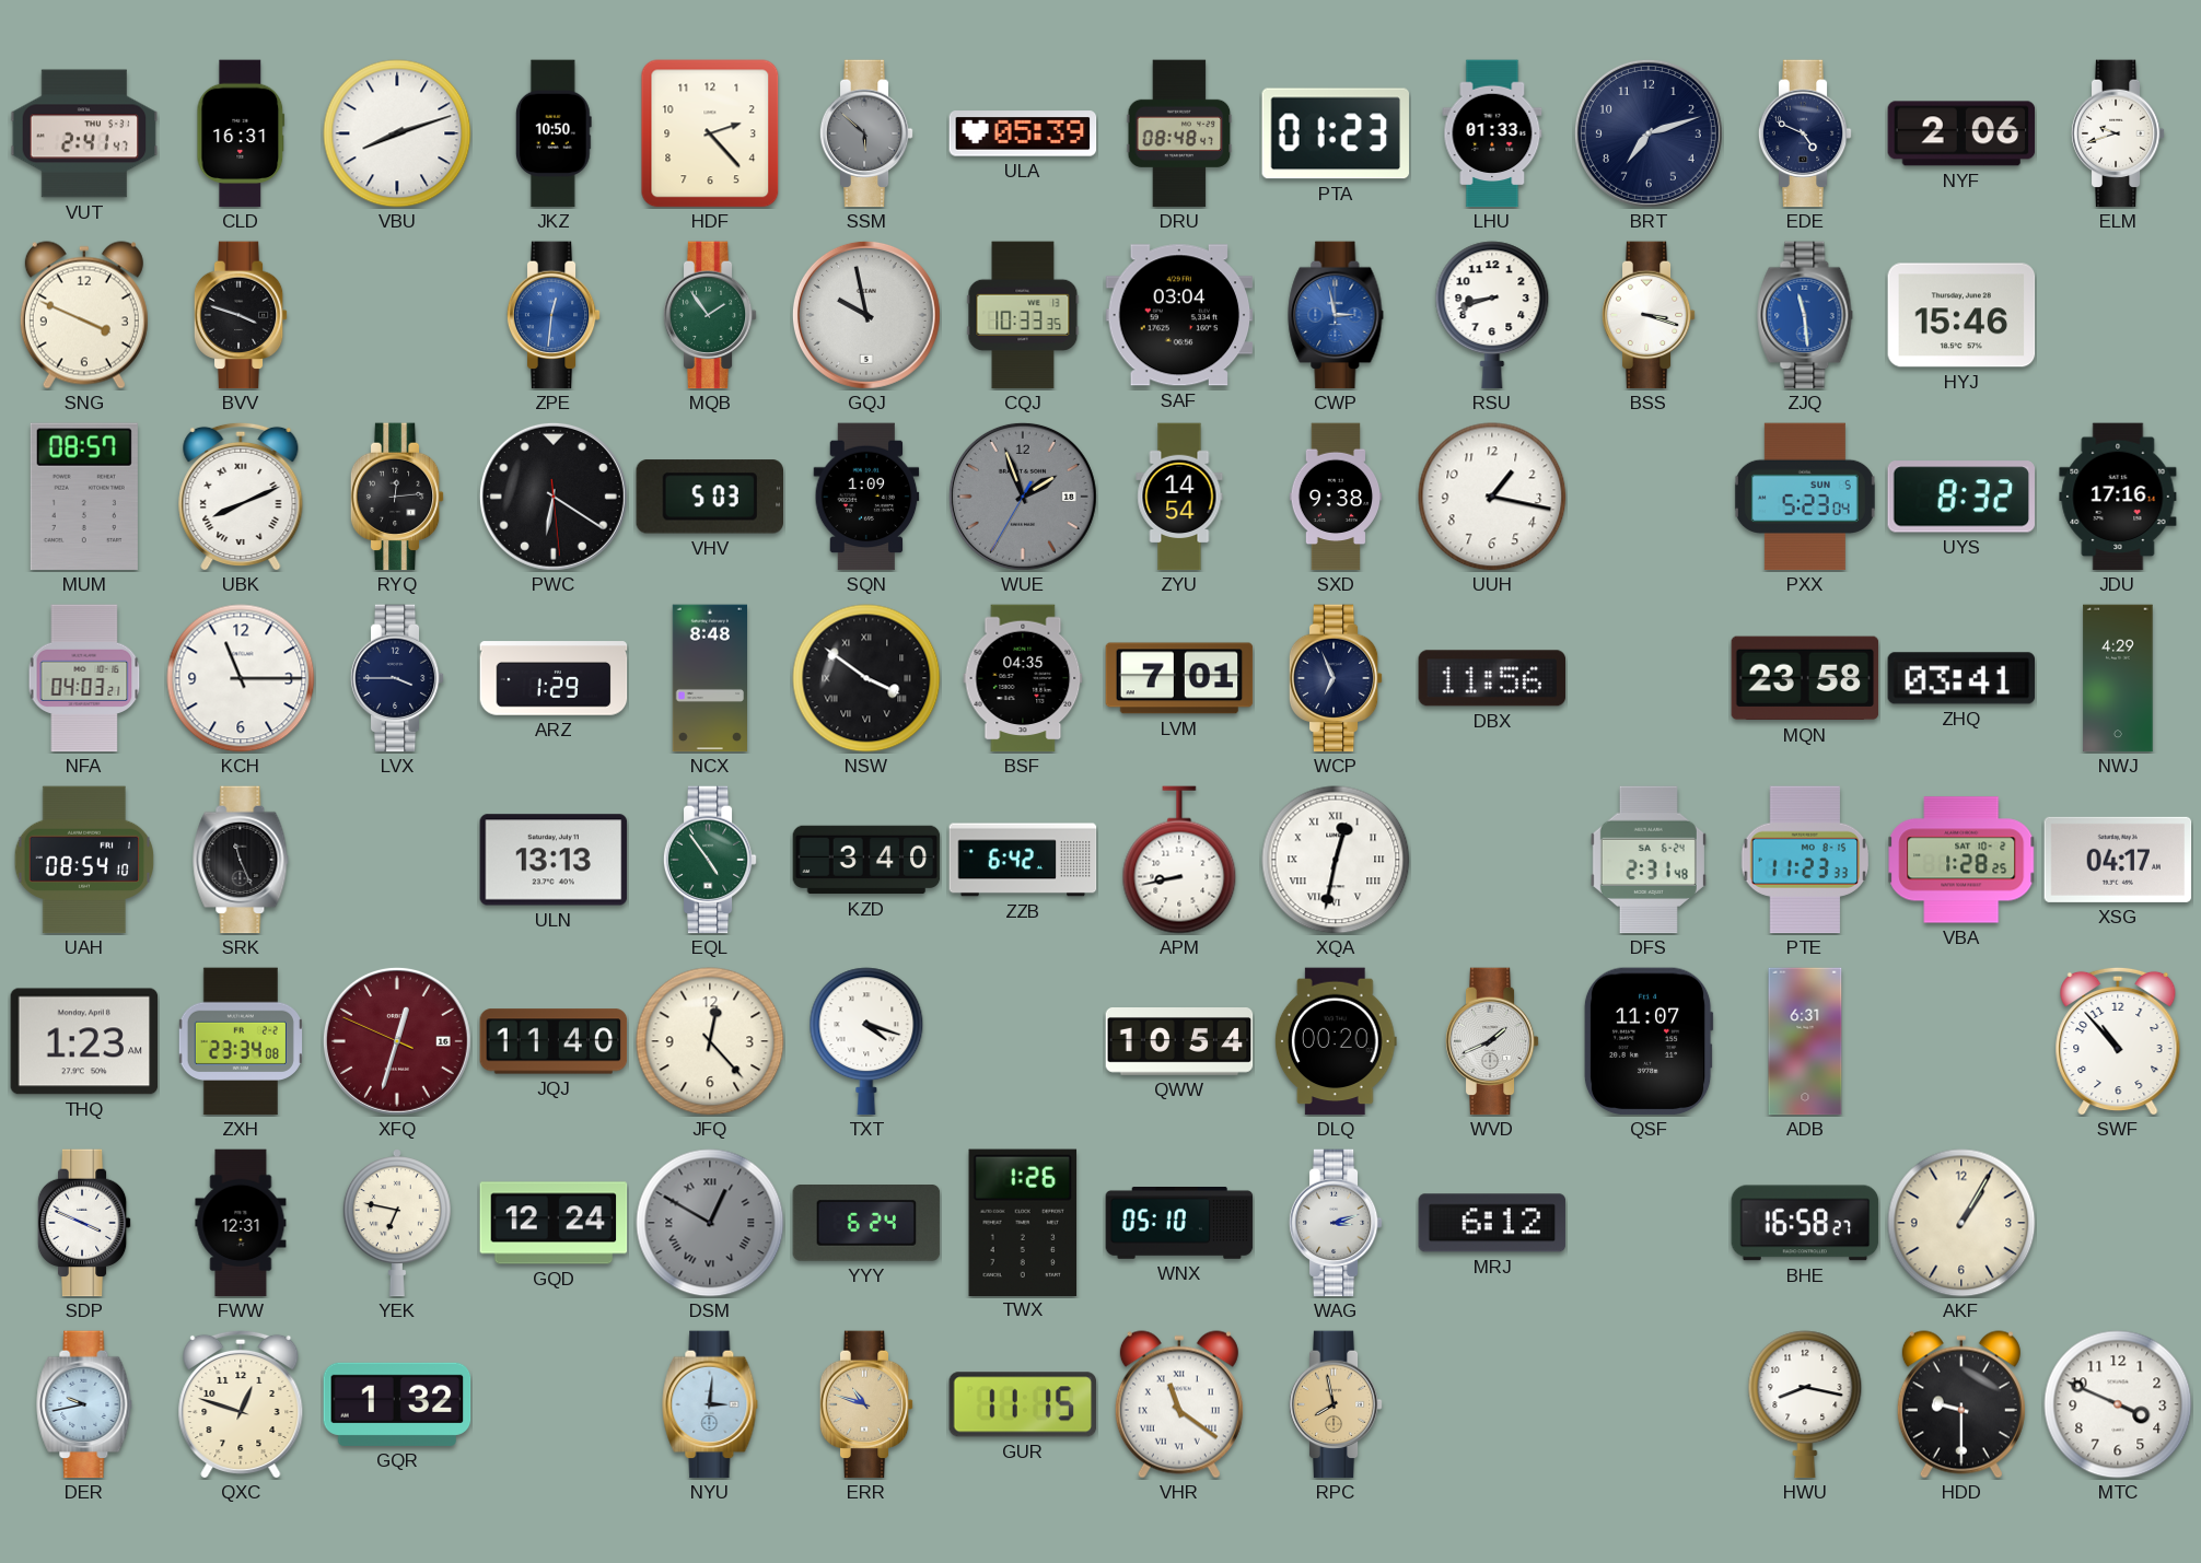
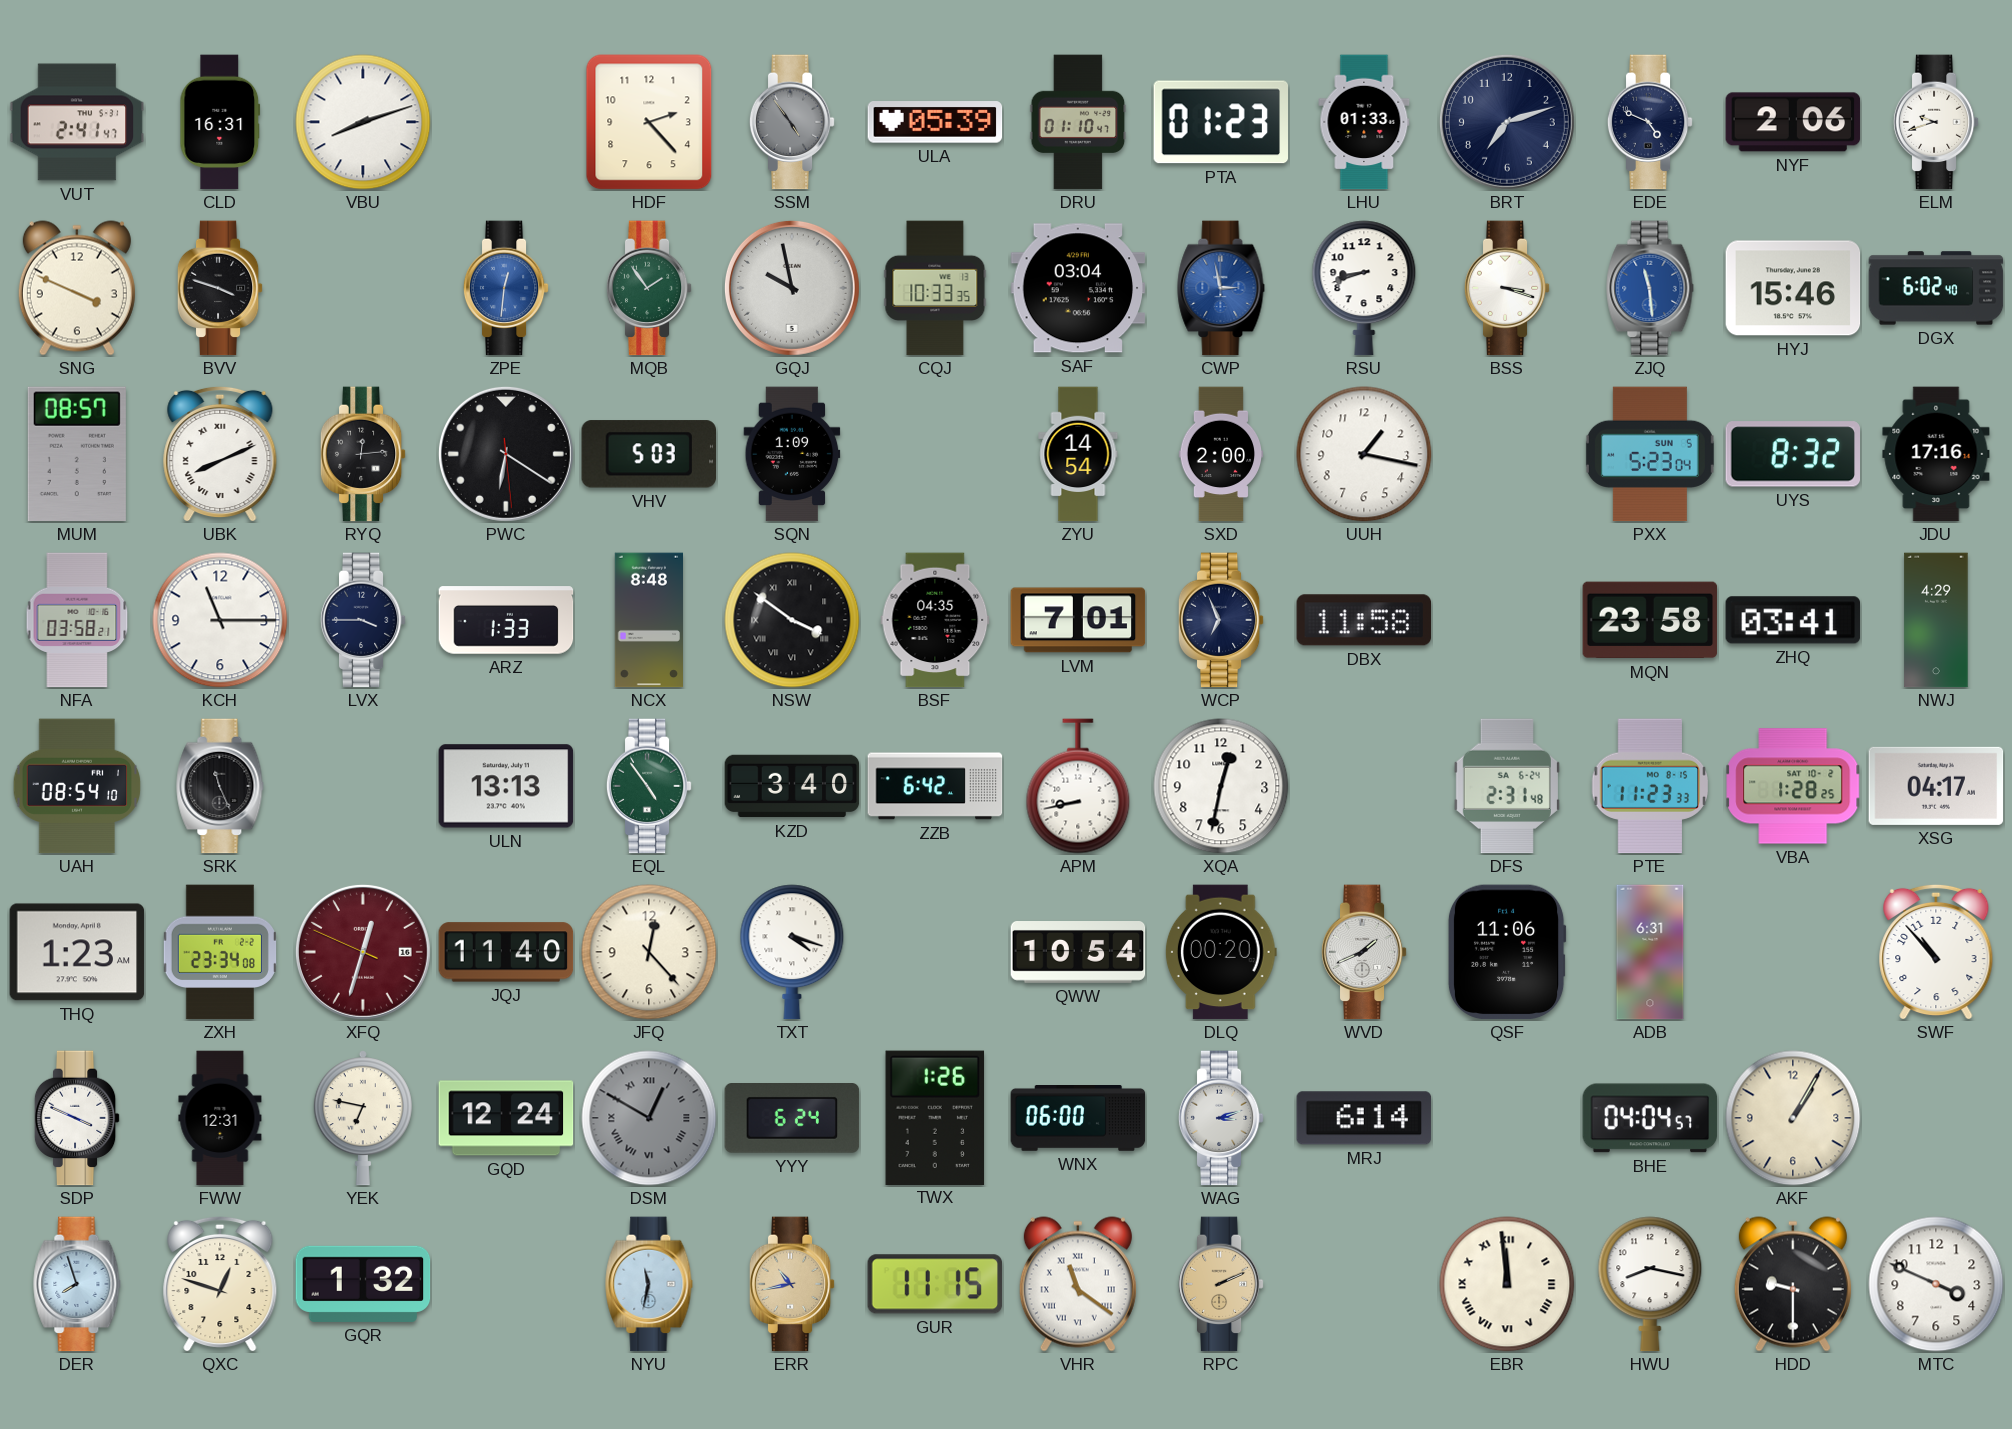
JKZ: 10:50 -> none
SSM: 5:52 -> 4:54
DRU: 08:48 -> 01:10
DGX: none -> 6:02
WUE: 1:56 -> none
SXD: 9:38 -> 2:00
NFA: 04:03 -> 03:58
ARZ: 1:29 -> 1:33
DBX: 11:56 -> 11:58
XQA numerals: Roman -> Arabic
QSF: 11:07 -> 11:06
WNX: 05:10 -> 06:00
MRJ: 6:12 -> 6:14
BHE: 16:58 -> 04:04
DER: 9:43 -> 7:57
NYU: 3:01 -> 11:32
ERR: 10:48 -> 10:43
RPC: 7:58 -> 2:11
EBR: none -> 11:59
